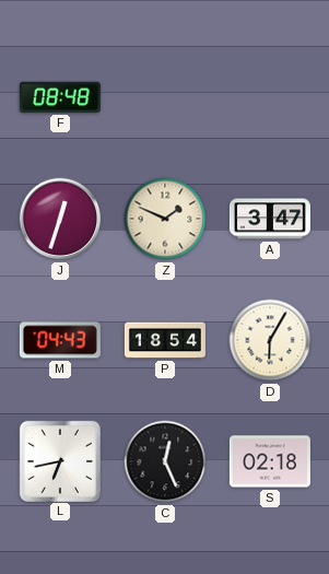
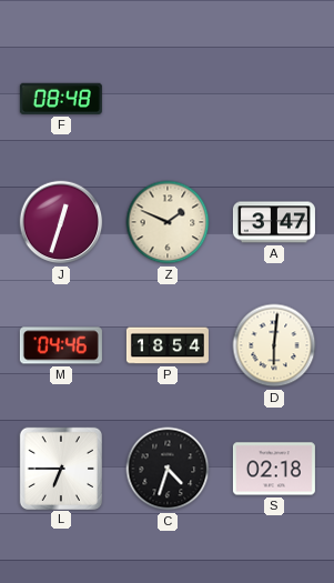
M: 04:43 -> 04:46
D: 6:05 -> 6:01
L: 6:43 -> 6:45
C: 12:26 -> 4:33
